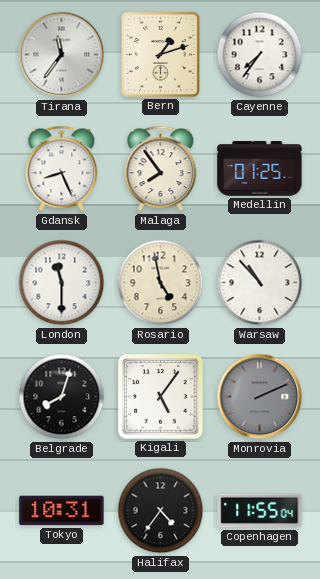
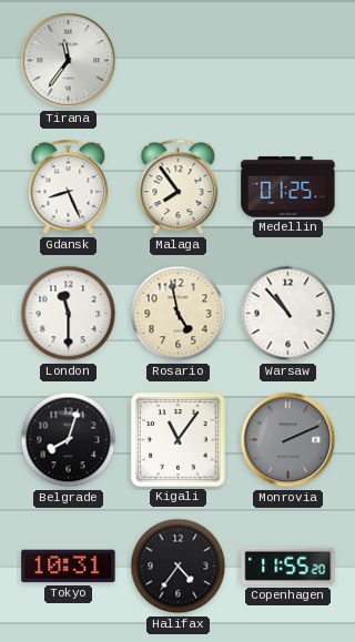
Bern: 1:12 -> none
Cayenne: 7:36 -> none
Kigali: 5:06 -> 11:06
Copenhagen: 11:55:04 -> 11:55:20
